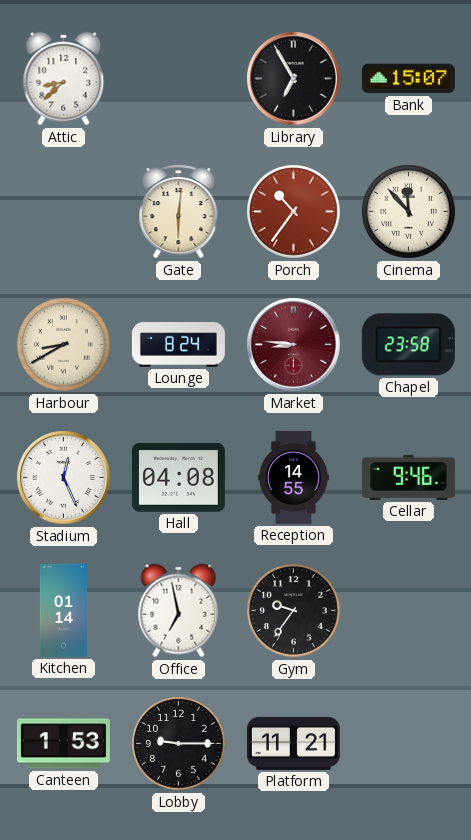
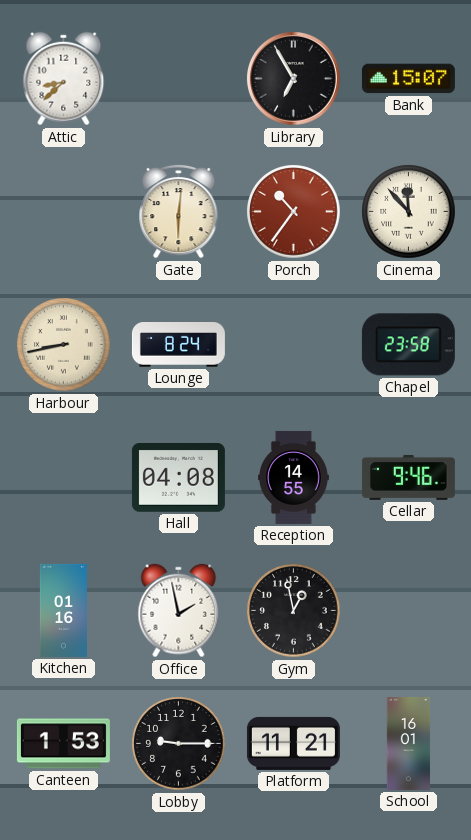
Harbour: 8:40 -> 8:43
Market: 8:46 -> none
Stadium: 12:26 -> none
Kitchen: 01:14 -> 01:16
Office: 6:58 -> 1:58
Gym: 9:36 -> 12:58
School: none -> 16:01
